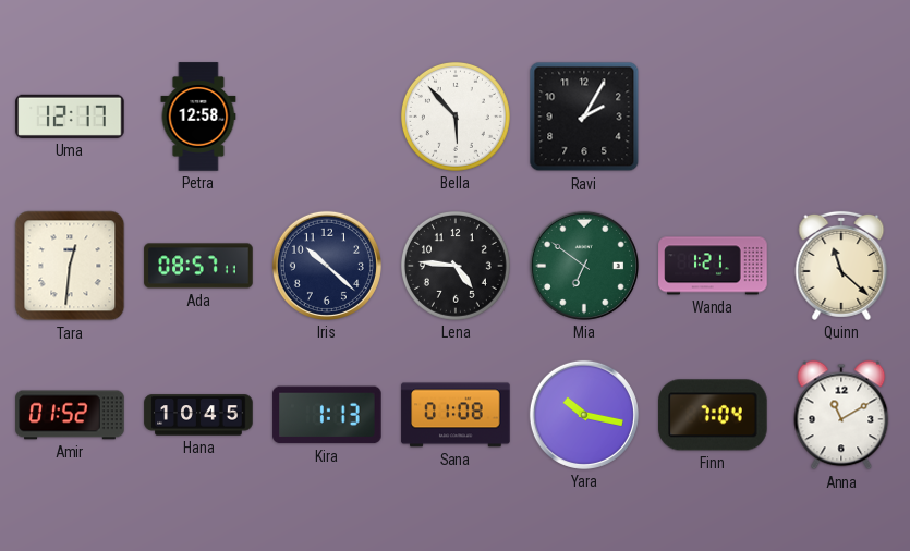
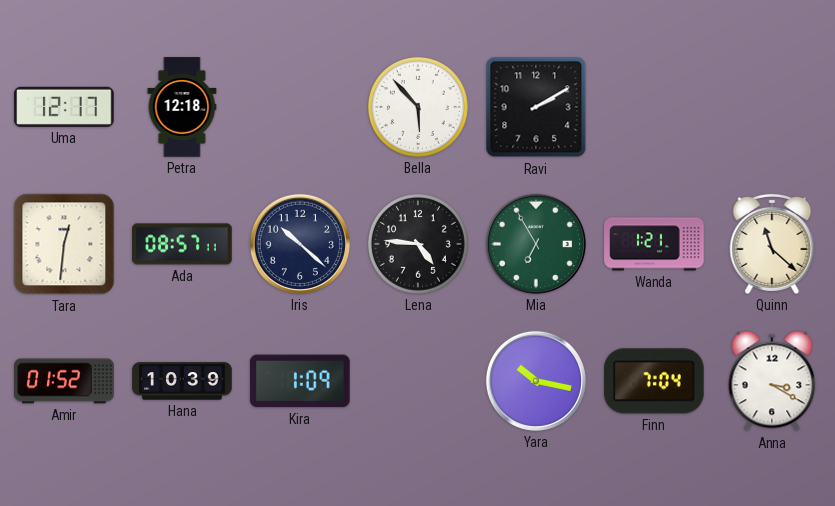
Petra: 12:58 -> 12:18
Ravi: 2:05 -> 2:10
Mia: 6:51 -> 6:55
Hana: 10:45 -> 10:39
Kira: 1:13 -> 1:09
Sana: 01:08 -> none
Anna: 11:10 -> 3:20
